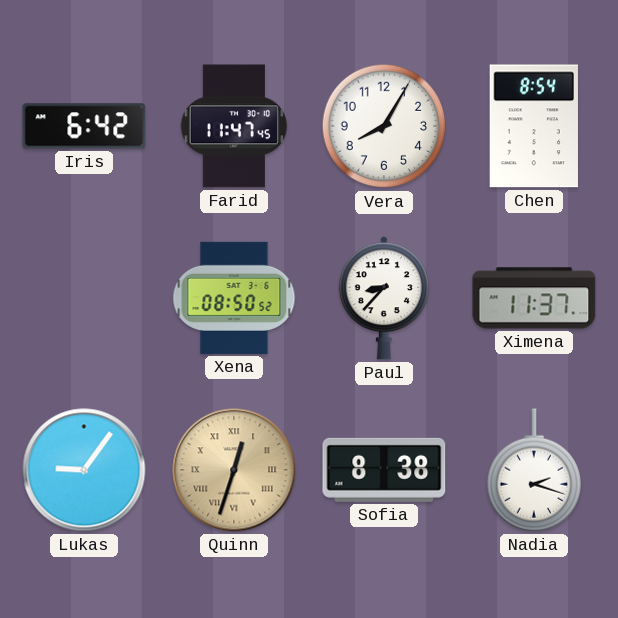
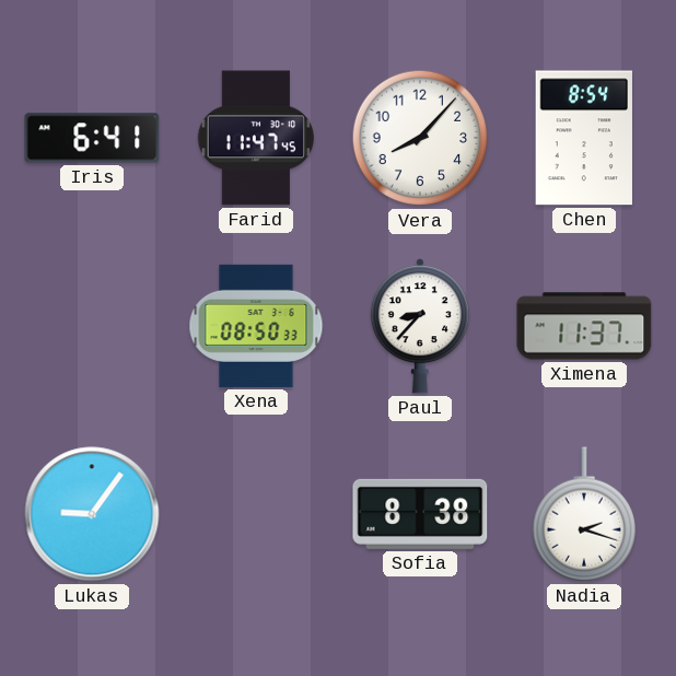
Iris: 6:42 -> 6:41
Vera: 8:05 -> 8:07
Xena: 08:50:52 -> 08:50:33
Quinn: 12:33 -> none
